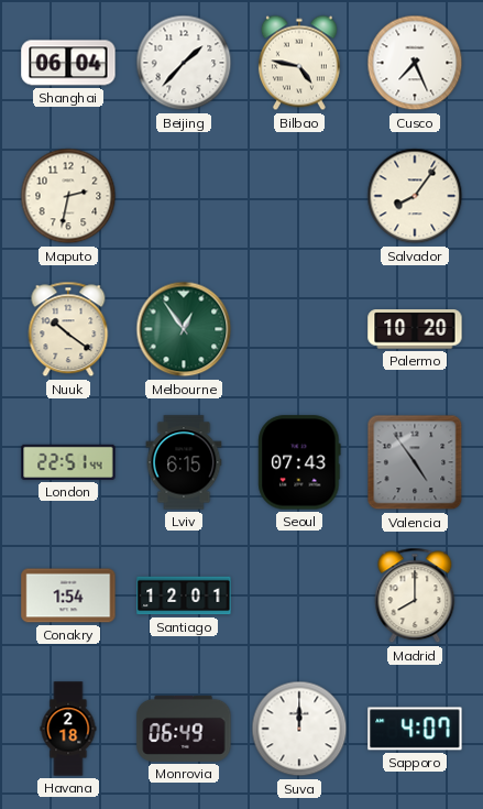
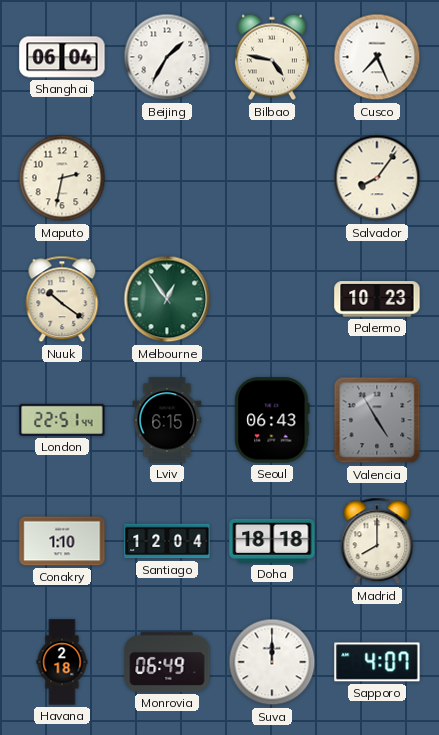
Beijing: 1:37 -> 1:35
Palermo: 10:20 -> 10:23
Seoul: 07:43 -> 06:43
Valencia: 4:54 -> 4:55
Conakry: 1:54 -> 1:10
Santiago: 12:01 -> 12:04
Doha: none -> 18:18
